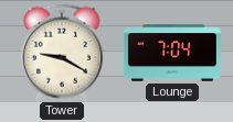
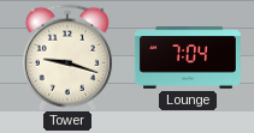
Tower: 9:20 -> 9:18
